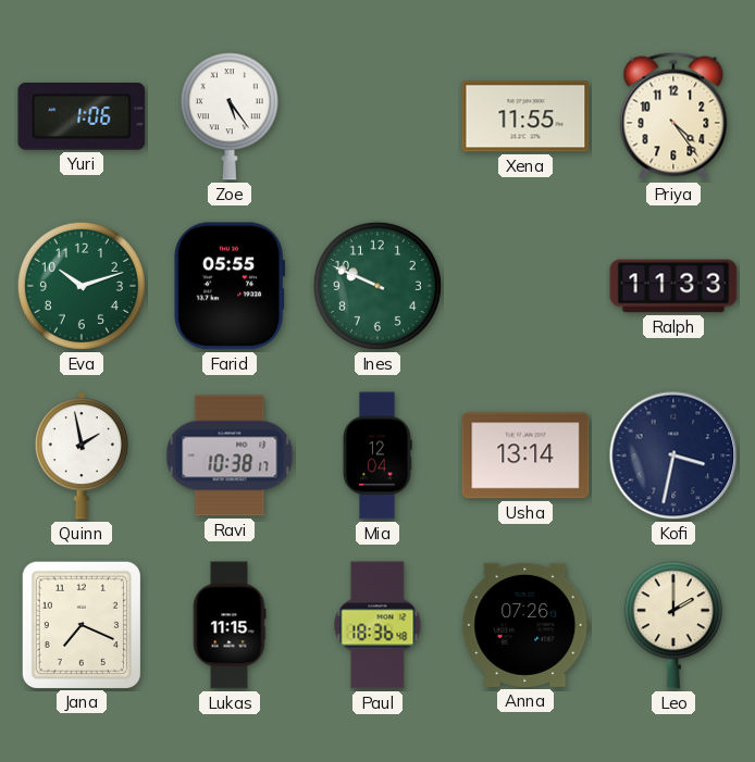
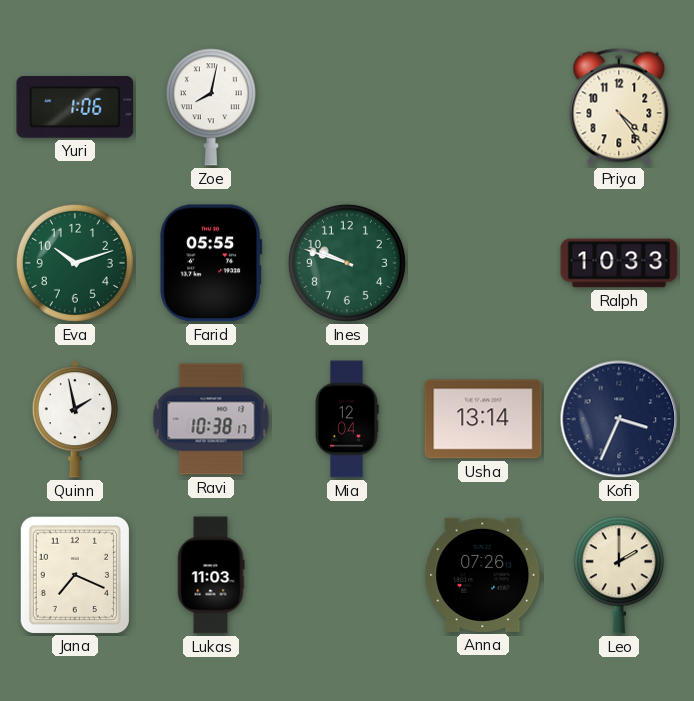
Zoe: 5:24 -> 8:02
Xena: 11:55 -> none
Ines: 9:49 -> 9:48
Ralph: 11:33 -> 10:33
Kofi: 3:32 -> 3:34
Lukas: 11:15 -> 11:03
Paul: 18:36 -> none
